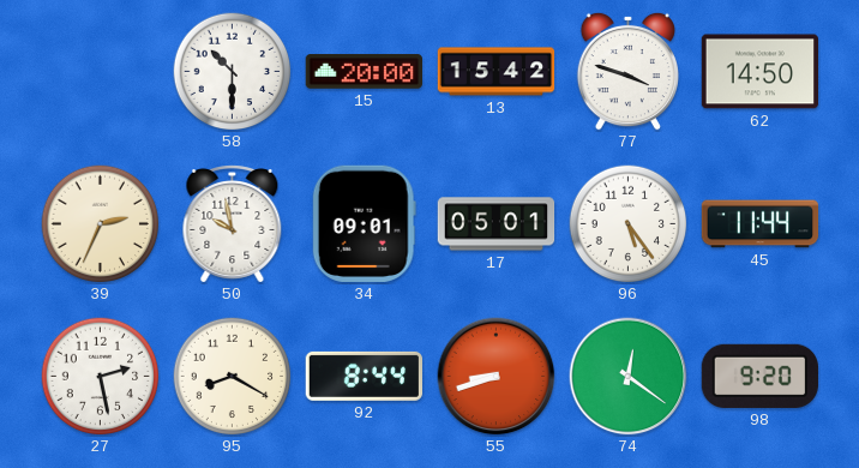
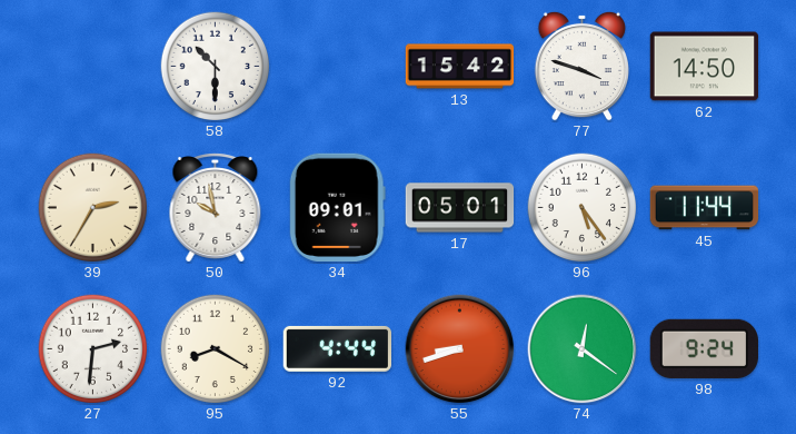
15: 20:00 -> none
39: 2:34 -> 2:35
27: 2:28 -> 2:31
92: 8:44 -> 4:44
98: 9:20 -> 9:24
